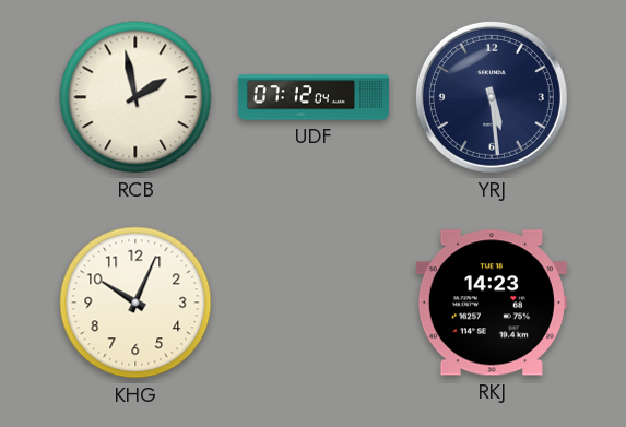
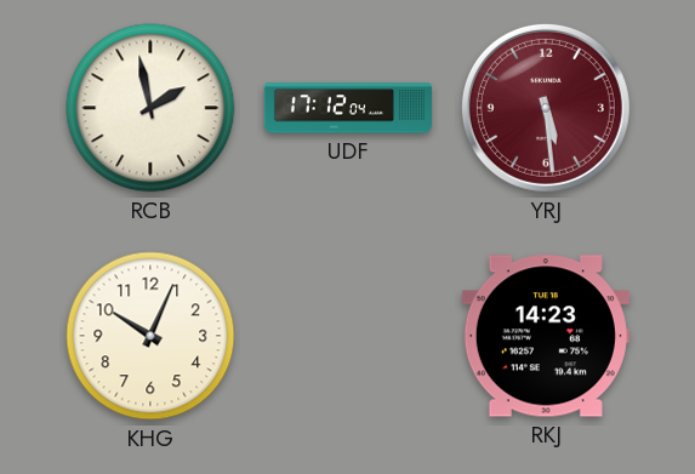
UDF: 07:12 -> 17:12
YRJ dial: navy -> burgundy
